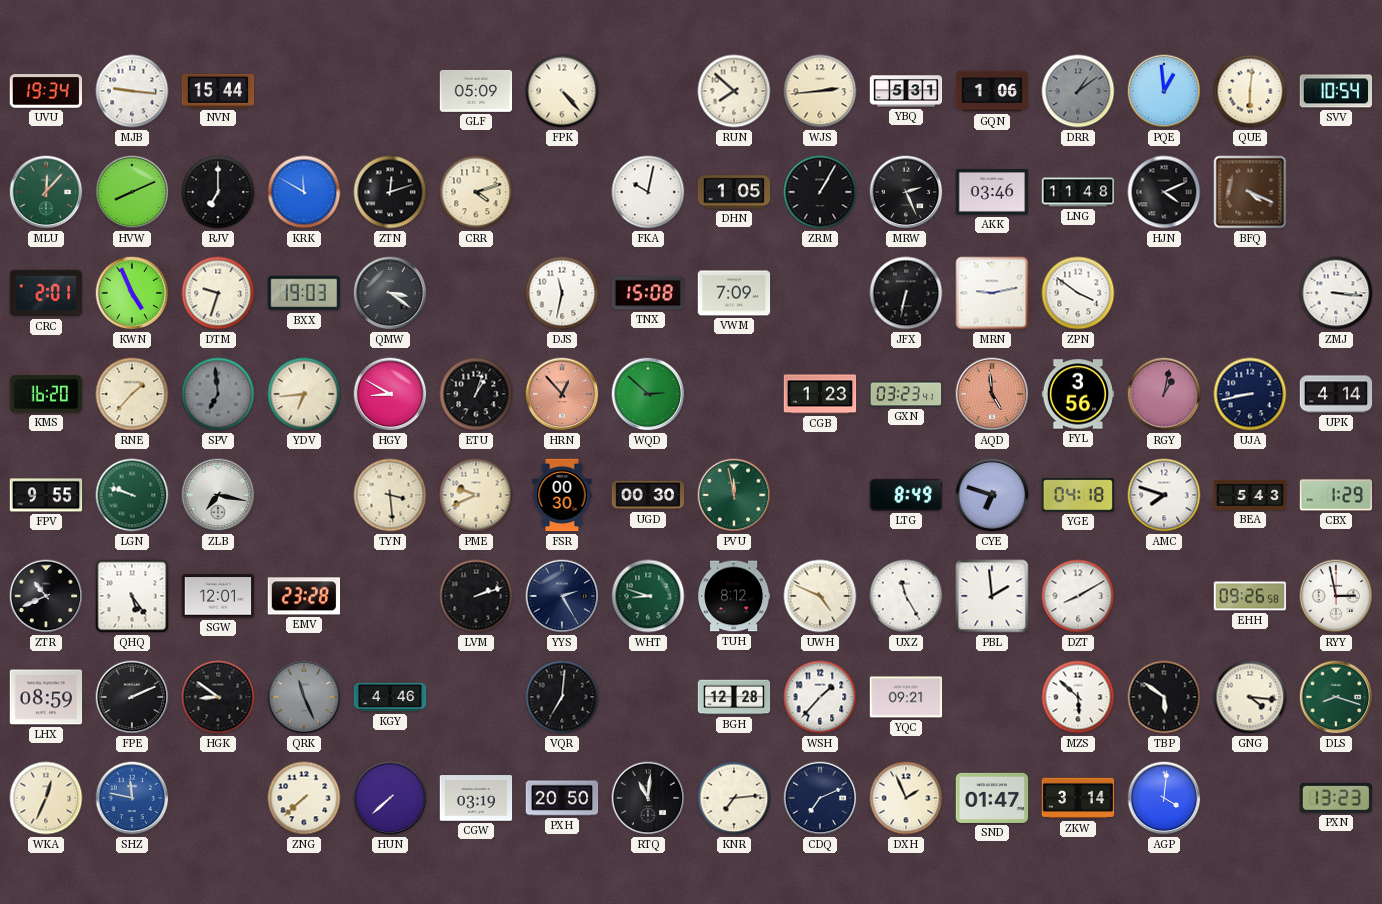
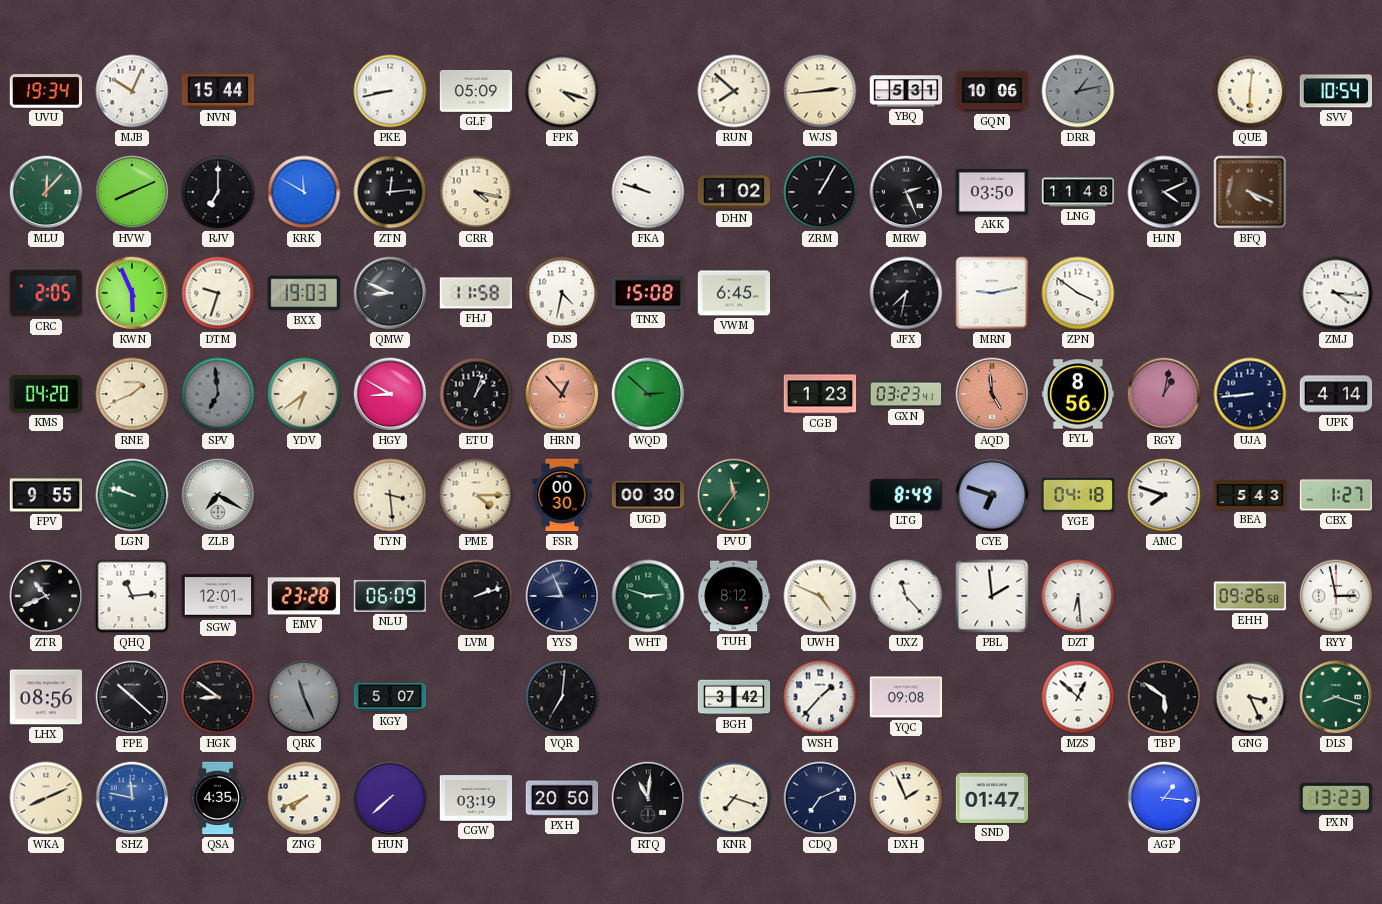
MJB: 9:16 -> 10:04
PKE: none -> 8:43
FPK: 4:23 -> 4:18
GQN: 1:06 -> 10:06
DRR: 1:09 -> 1:13
PQE: 12:59 -> none
ZTN: 12:12 -> 12:14
CRR: 4:12 -> 4:17
FKA: 10:02 -> 9:48
DHN: 1:05 -> 1:02
AKK: 03:46 -> 03:50
CRC: 2:01 -> 2:05
KWN: 4:56 -> 5:56
QMW: 3:21 -> 8:49
FHJ: none -> 11:58
DJS: 11:32 -> 4:32
VWM: 7:09 -> 6:45
JFX: 6:32 -> 7:32
ZMJ: 3:16 -> 4:16
KMS: 16:20 -> 04:20
RNE: 1:37 -> 1:41
YDV: 6:44 -> 6:39
FYL: 3:56 -> 8:56
UJA: 8:43 -> 8:44
ZLB: 7:17 -> 7:20
PME: 9:41 -> 4:15
PVU: 11:58 -> 11:36
CBX: 1:29 -> 1:27
QHQ: 5:24 -> 11:14
NLU: none -> 06:09
YYS: 2:25 -> 8:56
WHT: 8:48 -> 2:48
UXZ: 11:25 -> 11:23
DZT: 8:10 -> 6:29
LHX: 08:59 -> 08:56
FPE: 2:11 -> 10:22
KGY: 4:46 -> 5:07
BGH: 12:28 -> 3:42
YQC: 09:21 -> 09:08
MZS: 5:52 -> 12:52
GNG: 4:16 -> 3:26
WKA: 12:34 -> 8:11
QSA: none -> 4:35
ZNG: 7:38 -> 7:41
KNR: 7:14 -> 7:18
ZKW: 3:14 -> none
AGP: 4:01 -> 1:16
